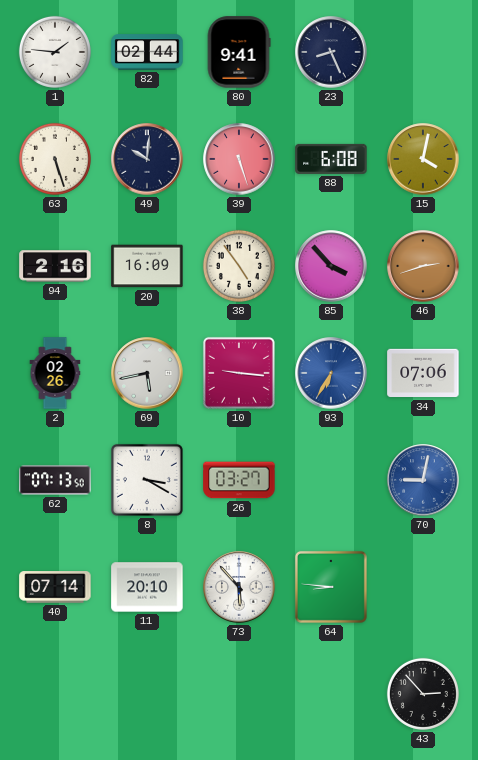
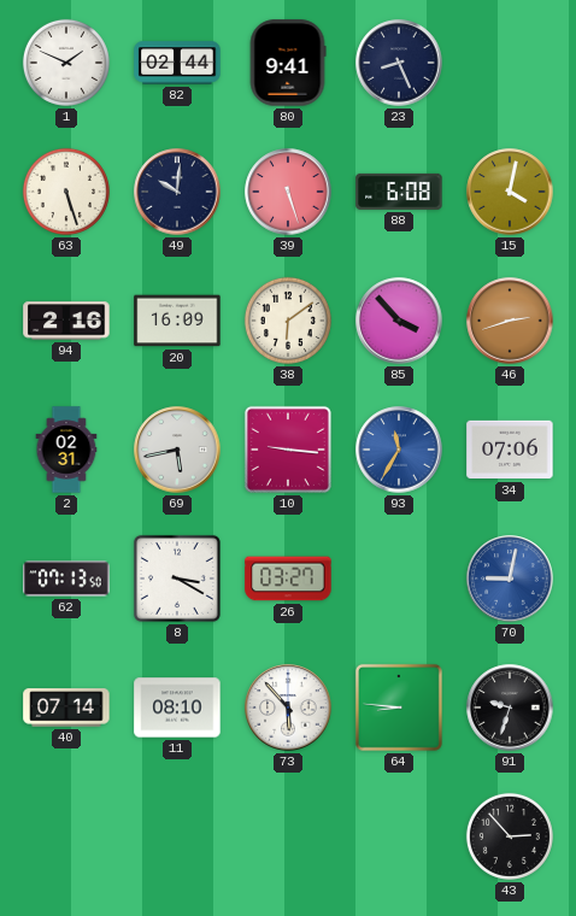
1: 1:46 -> 1:49
38: 4:54 -> 6:09
2: 02:26 -> 02:31
93: 6:35 -> 11:35
11: 20:10 -> 08:10
91: none -> 9:33
